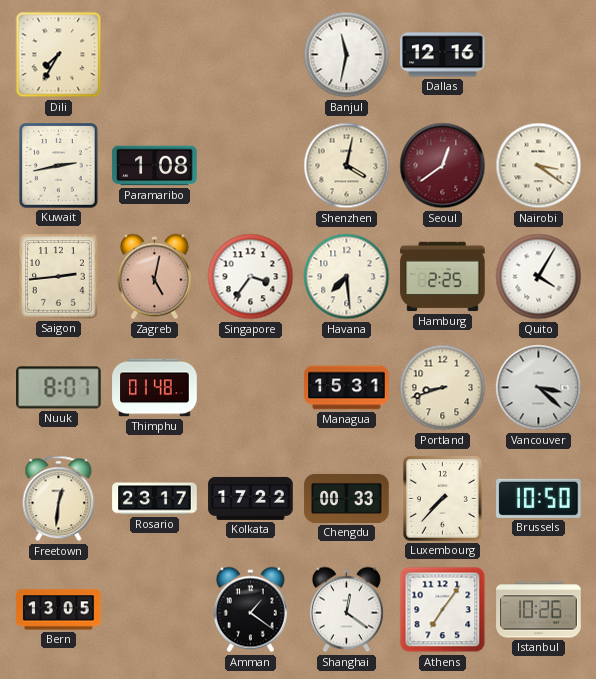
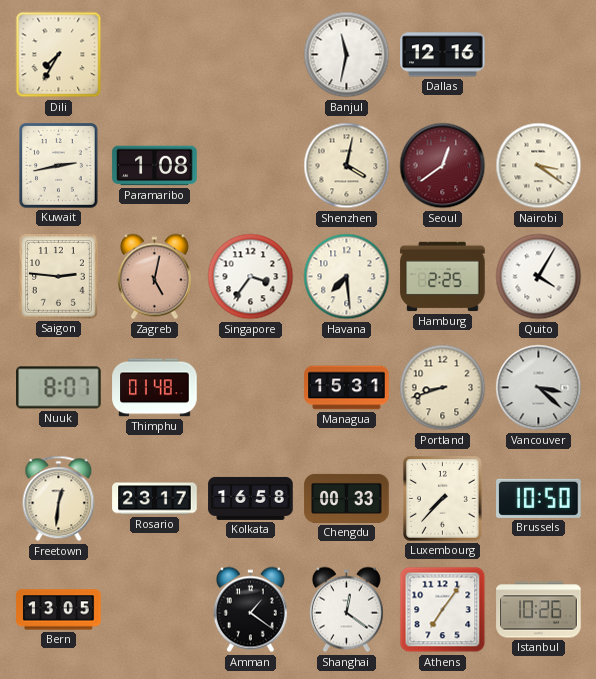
Saigon: 2:44 -> 2:46
Kolkata: 17:22 -> 16:58
